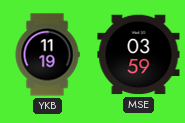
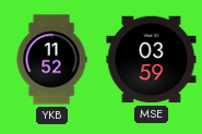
YKB: 11:19 -> 11:52
